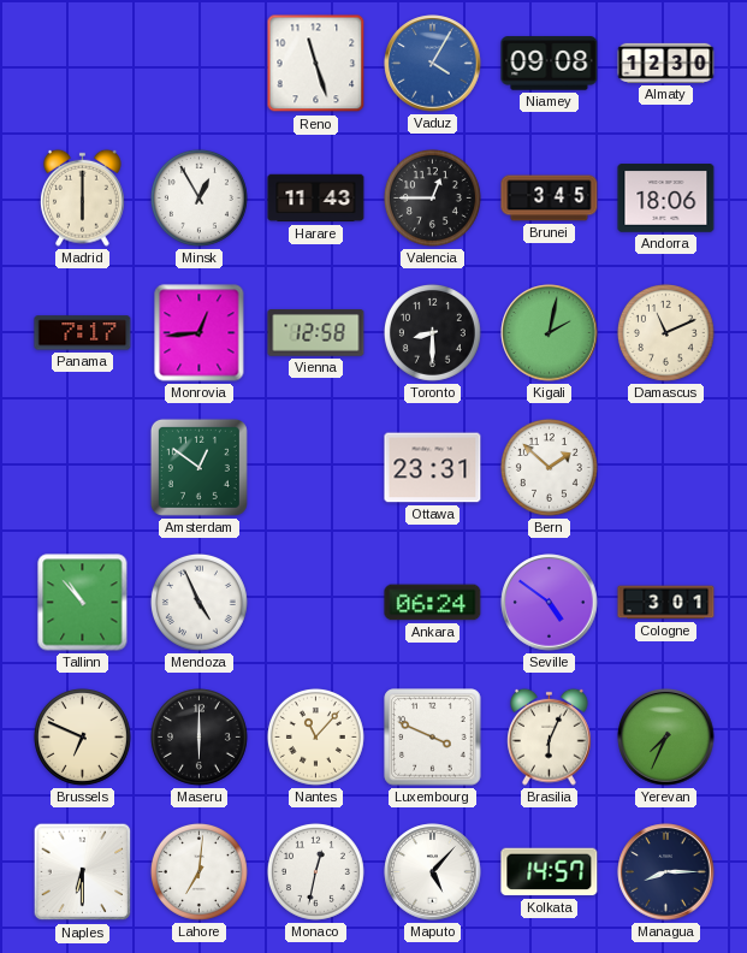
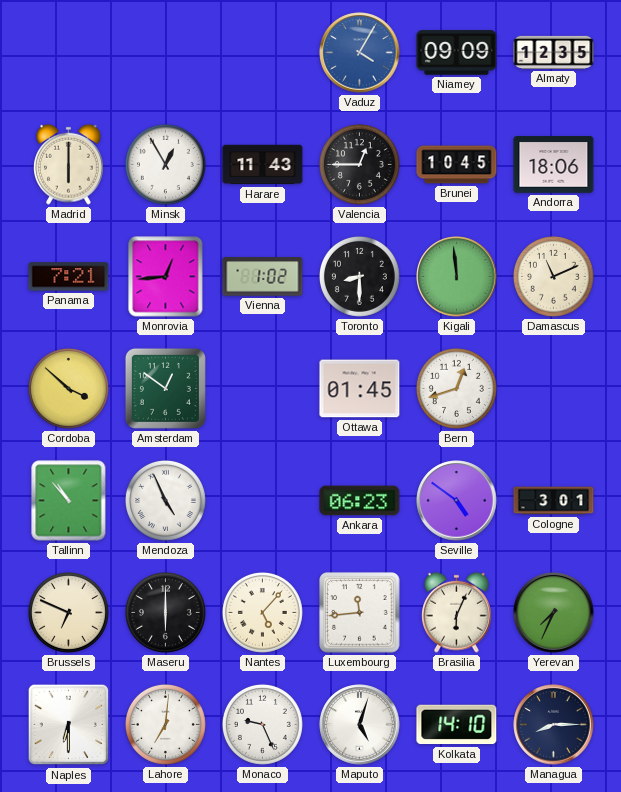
Reno: 11:27 -> none
Niamey: 09:08 -> 09:09
Almaty: 12:30 -> 12:35
Brunei: 3:45 -> 10:45
Panama: 7:17 -> 7:21
Vienna: 12:58 -> 1:02
Kigali: 2:02 -> 11:59
Cordoba: none -> 3:52
Ottawa: 23:31 -> 01:45
Bern: 1:52 -> 12:42
Ankara: 06:24 -> 06:23
Nantes: 11:07 -> 5:07
Luxembourg: 3:49 -> 11:44
Monaco: 12:32 -> 9:26
Maputo: 5:07 -> 5:03
Kolkata: 14:57 -> 14:10
